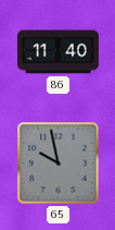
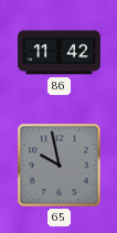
86: 11:40 -> 11:42
